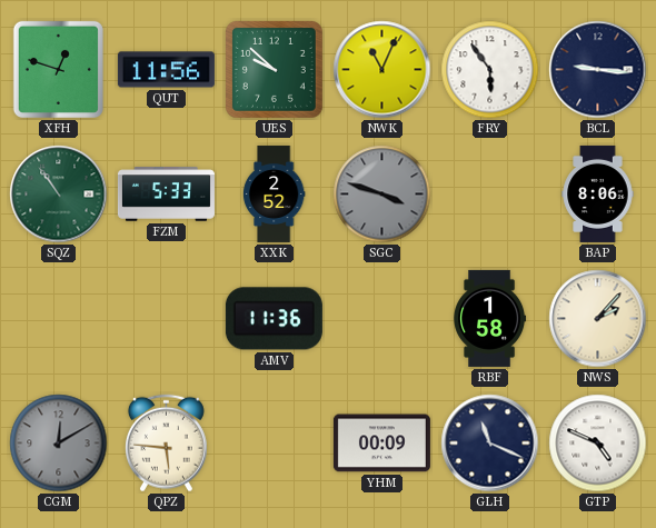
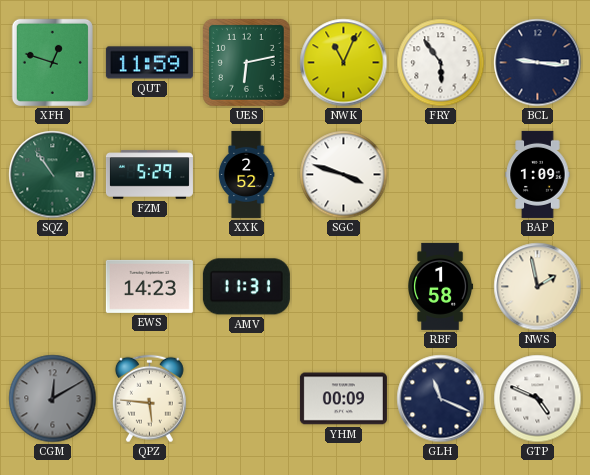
QUT: 11:56 -> 11:59
UES: 9:52 -> 6:13
FZM: 5:33 -> 5:29
SGC dial: grey -> white
BAP: 8:06 -> 1:09
EWS: none -> 14:23
AMV: 11:36 -> 11:31
NWS: 2:07 -> 1:58
